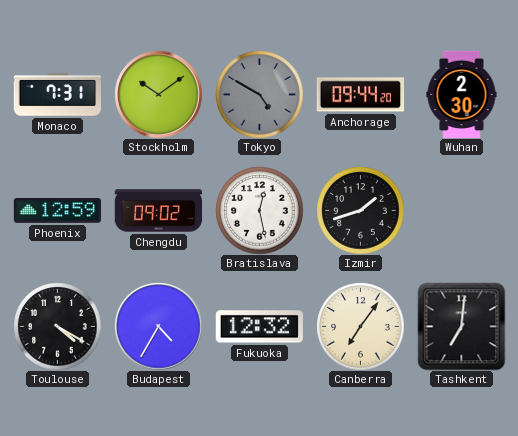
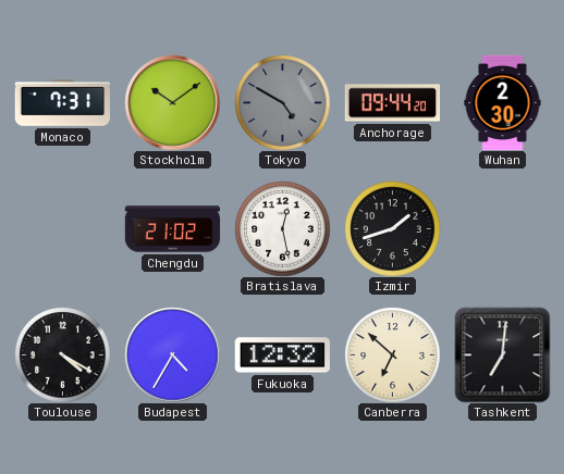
Phoenix: 12:59 -> none
Chengdu: 09:02 -> 21:02
Canberra: 7:06 -> 6:52
